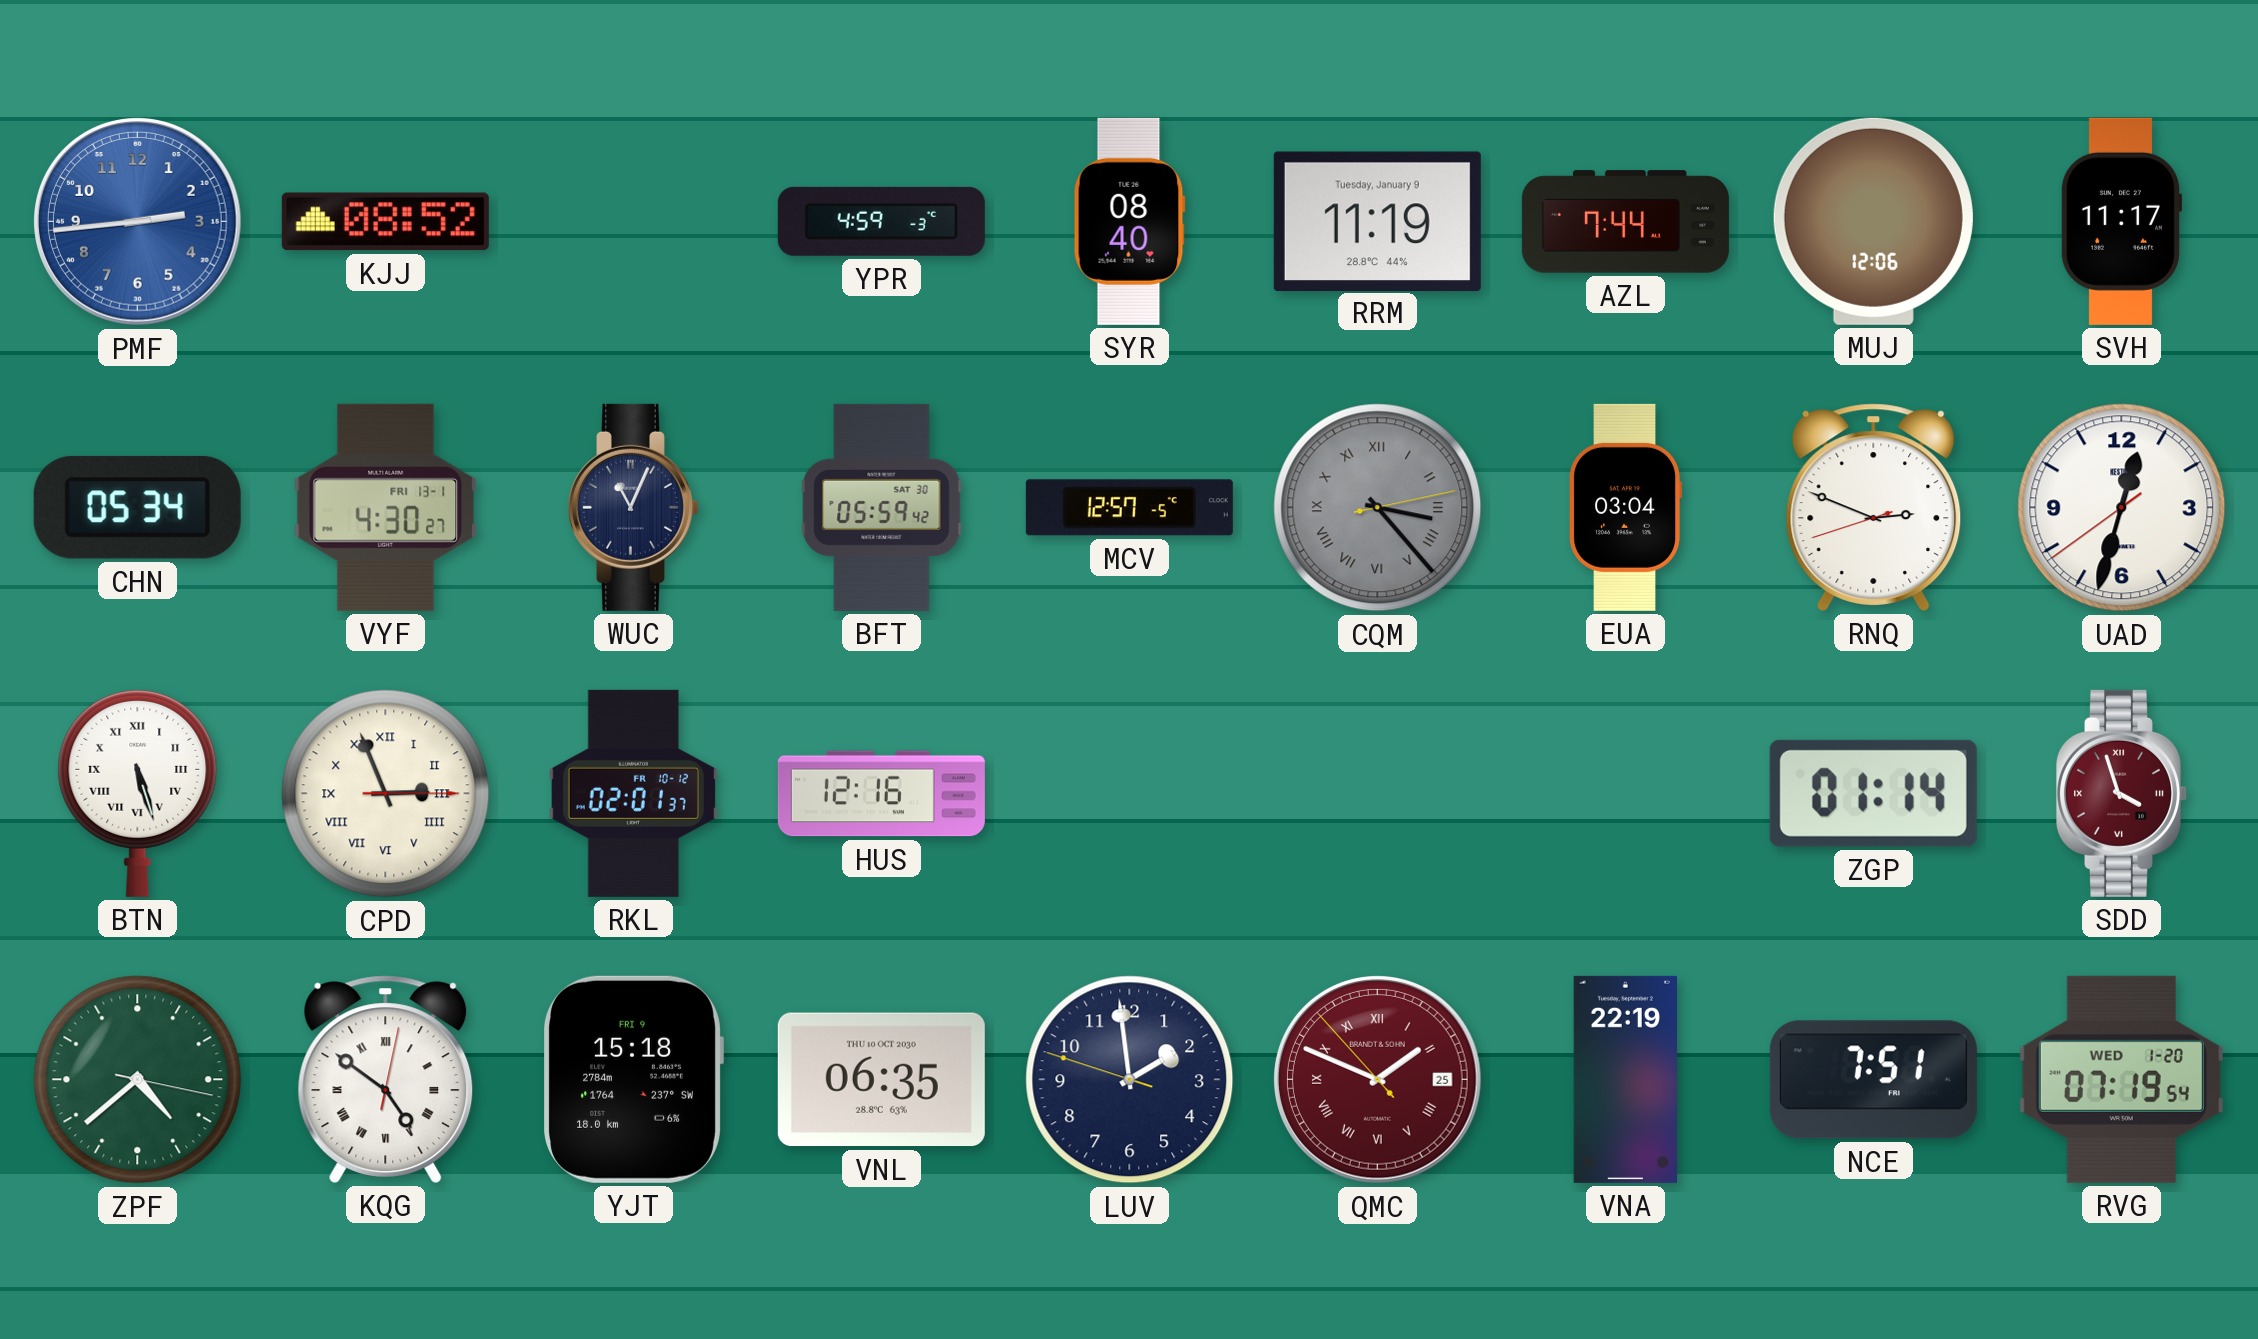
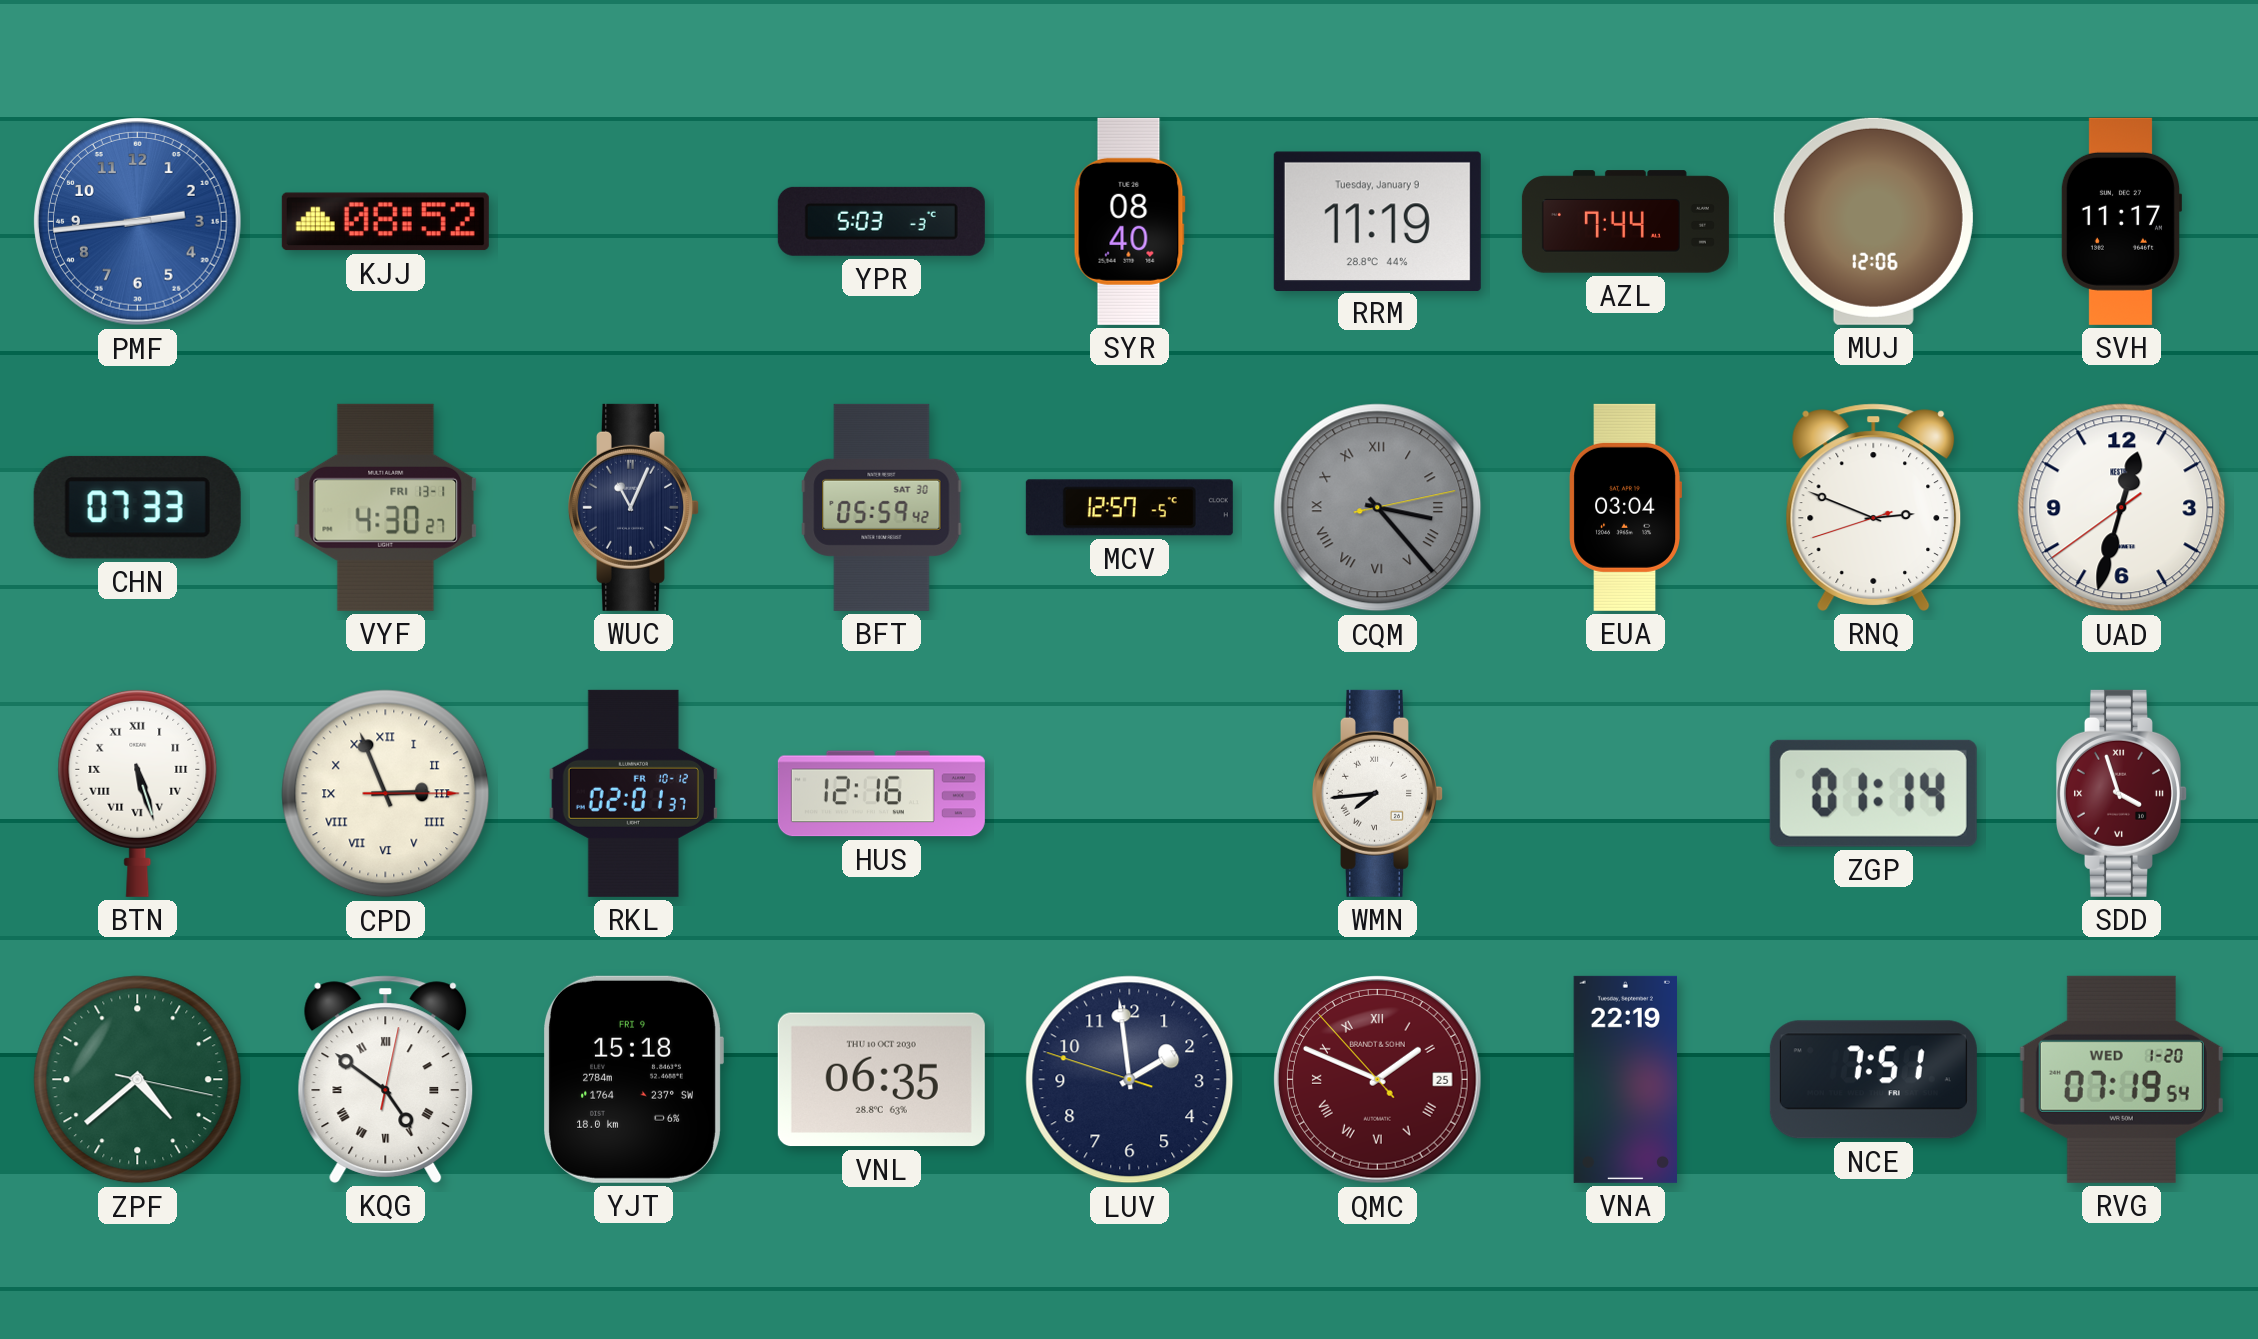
YPR: 4:59 -> 5:03
CHN: 05:34 -> 07:33
WMN: none -> 7:44
